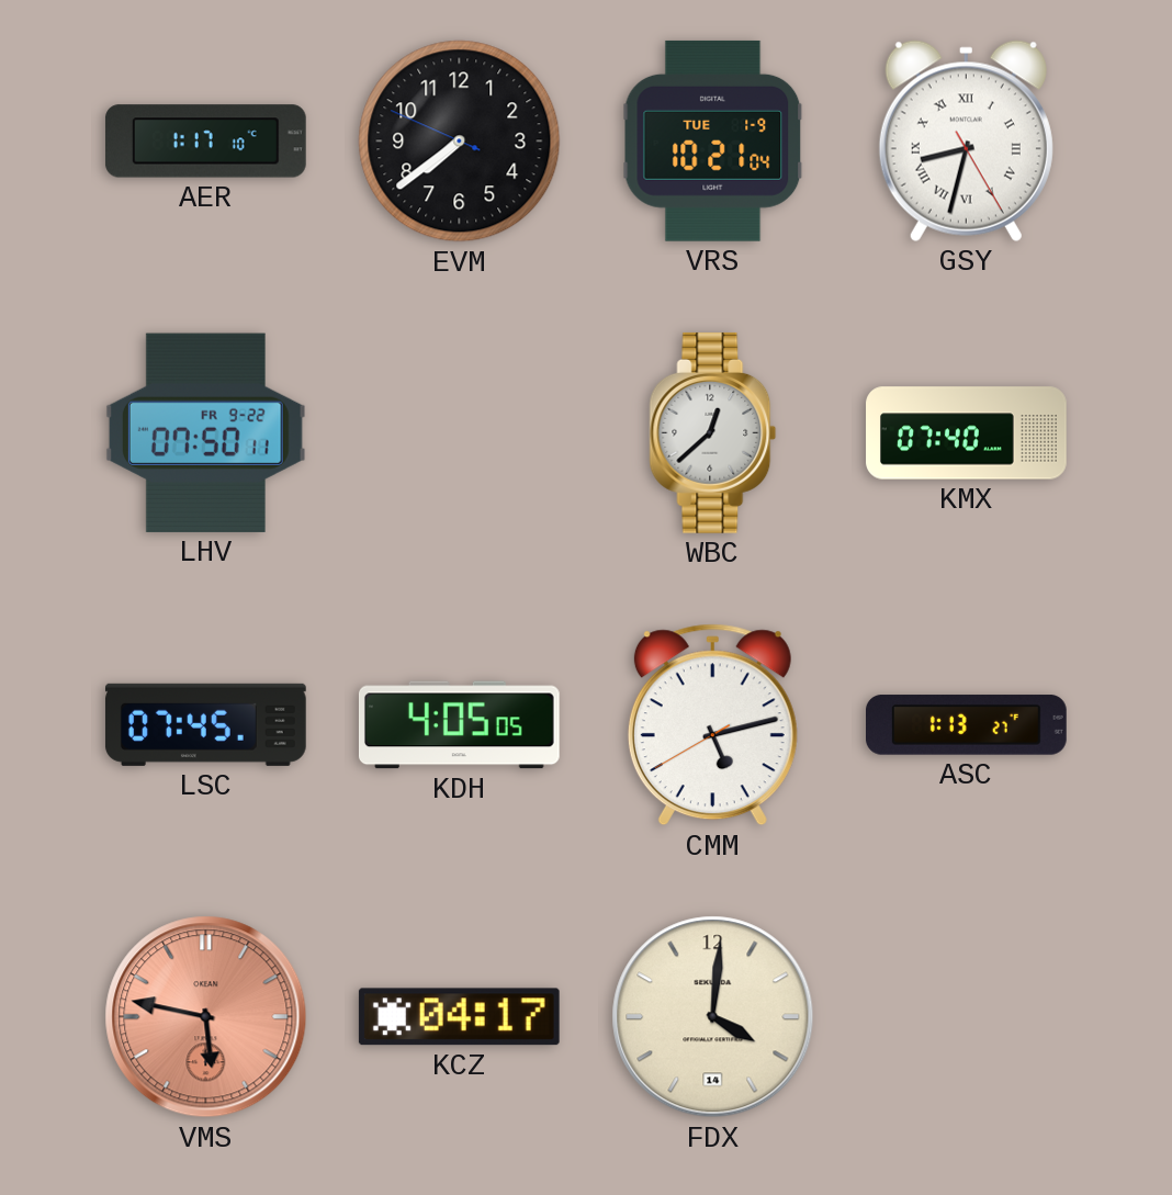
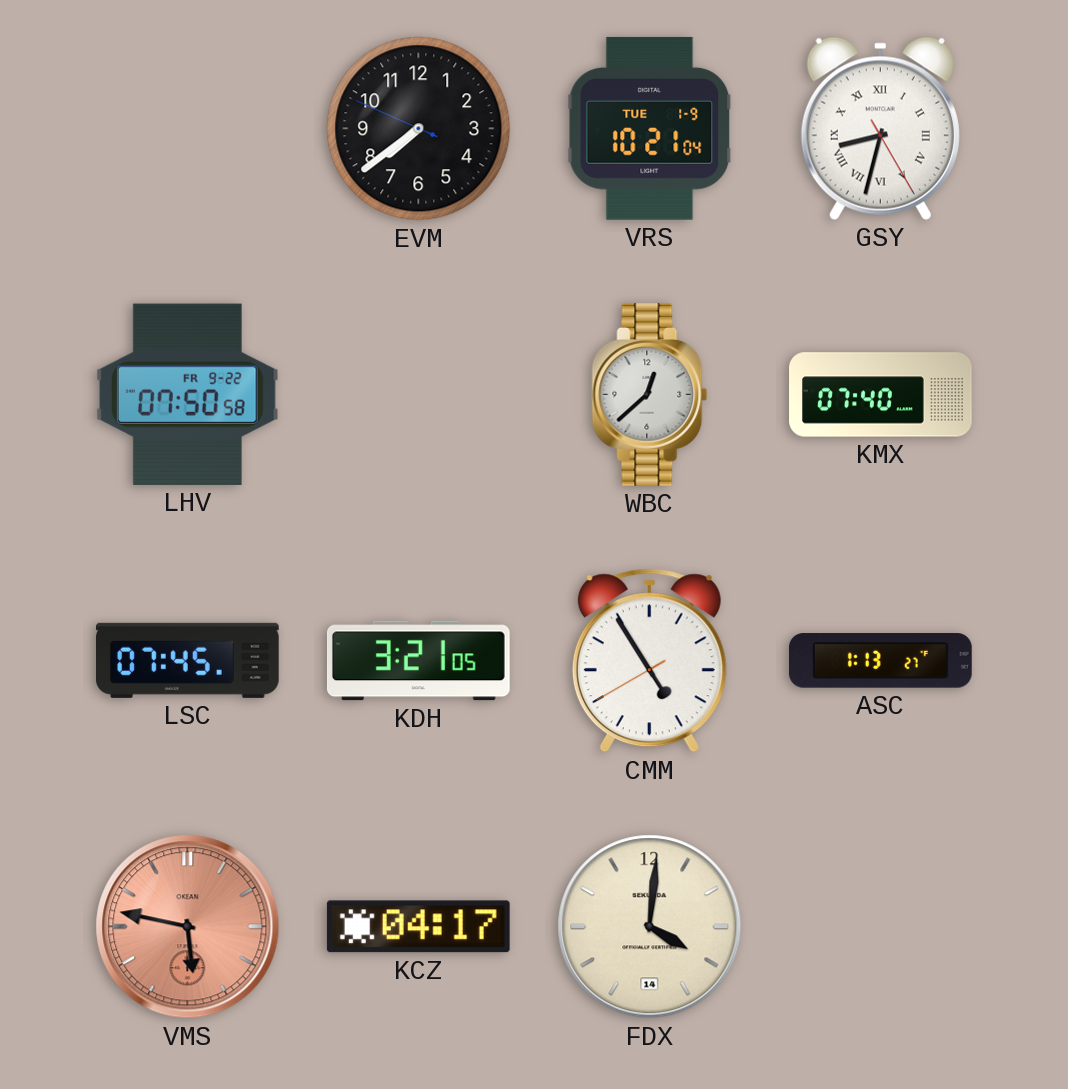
AER: 1:17 -> none
LHV: 07:50:11 -> 07:50:58
KDH: 4:05 -> 3:21
CMM: 5:12 -> 4:54
